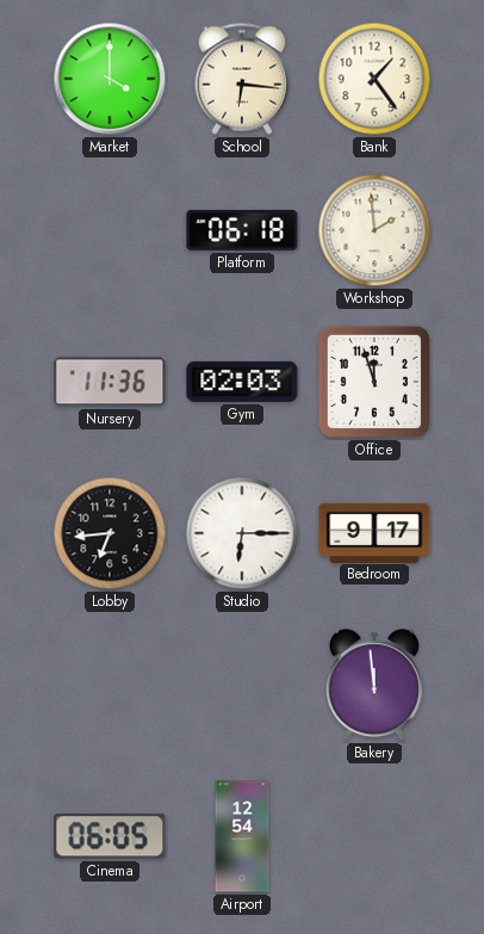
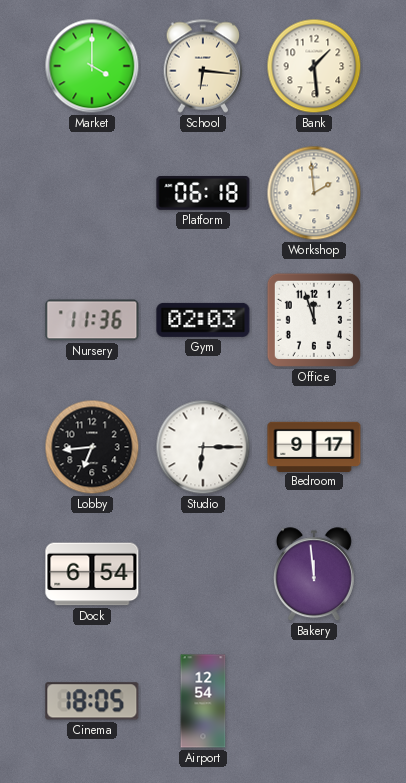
Bank: 1:24 -> 1:29
Dock: none -> 6:54
Cinema: 06:05 -> 18:05
